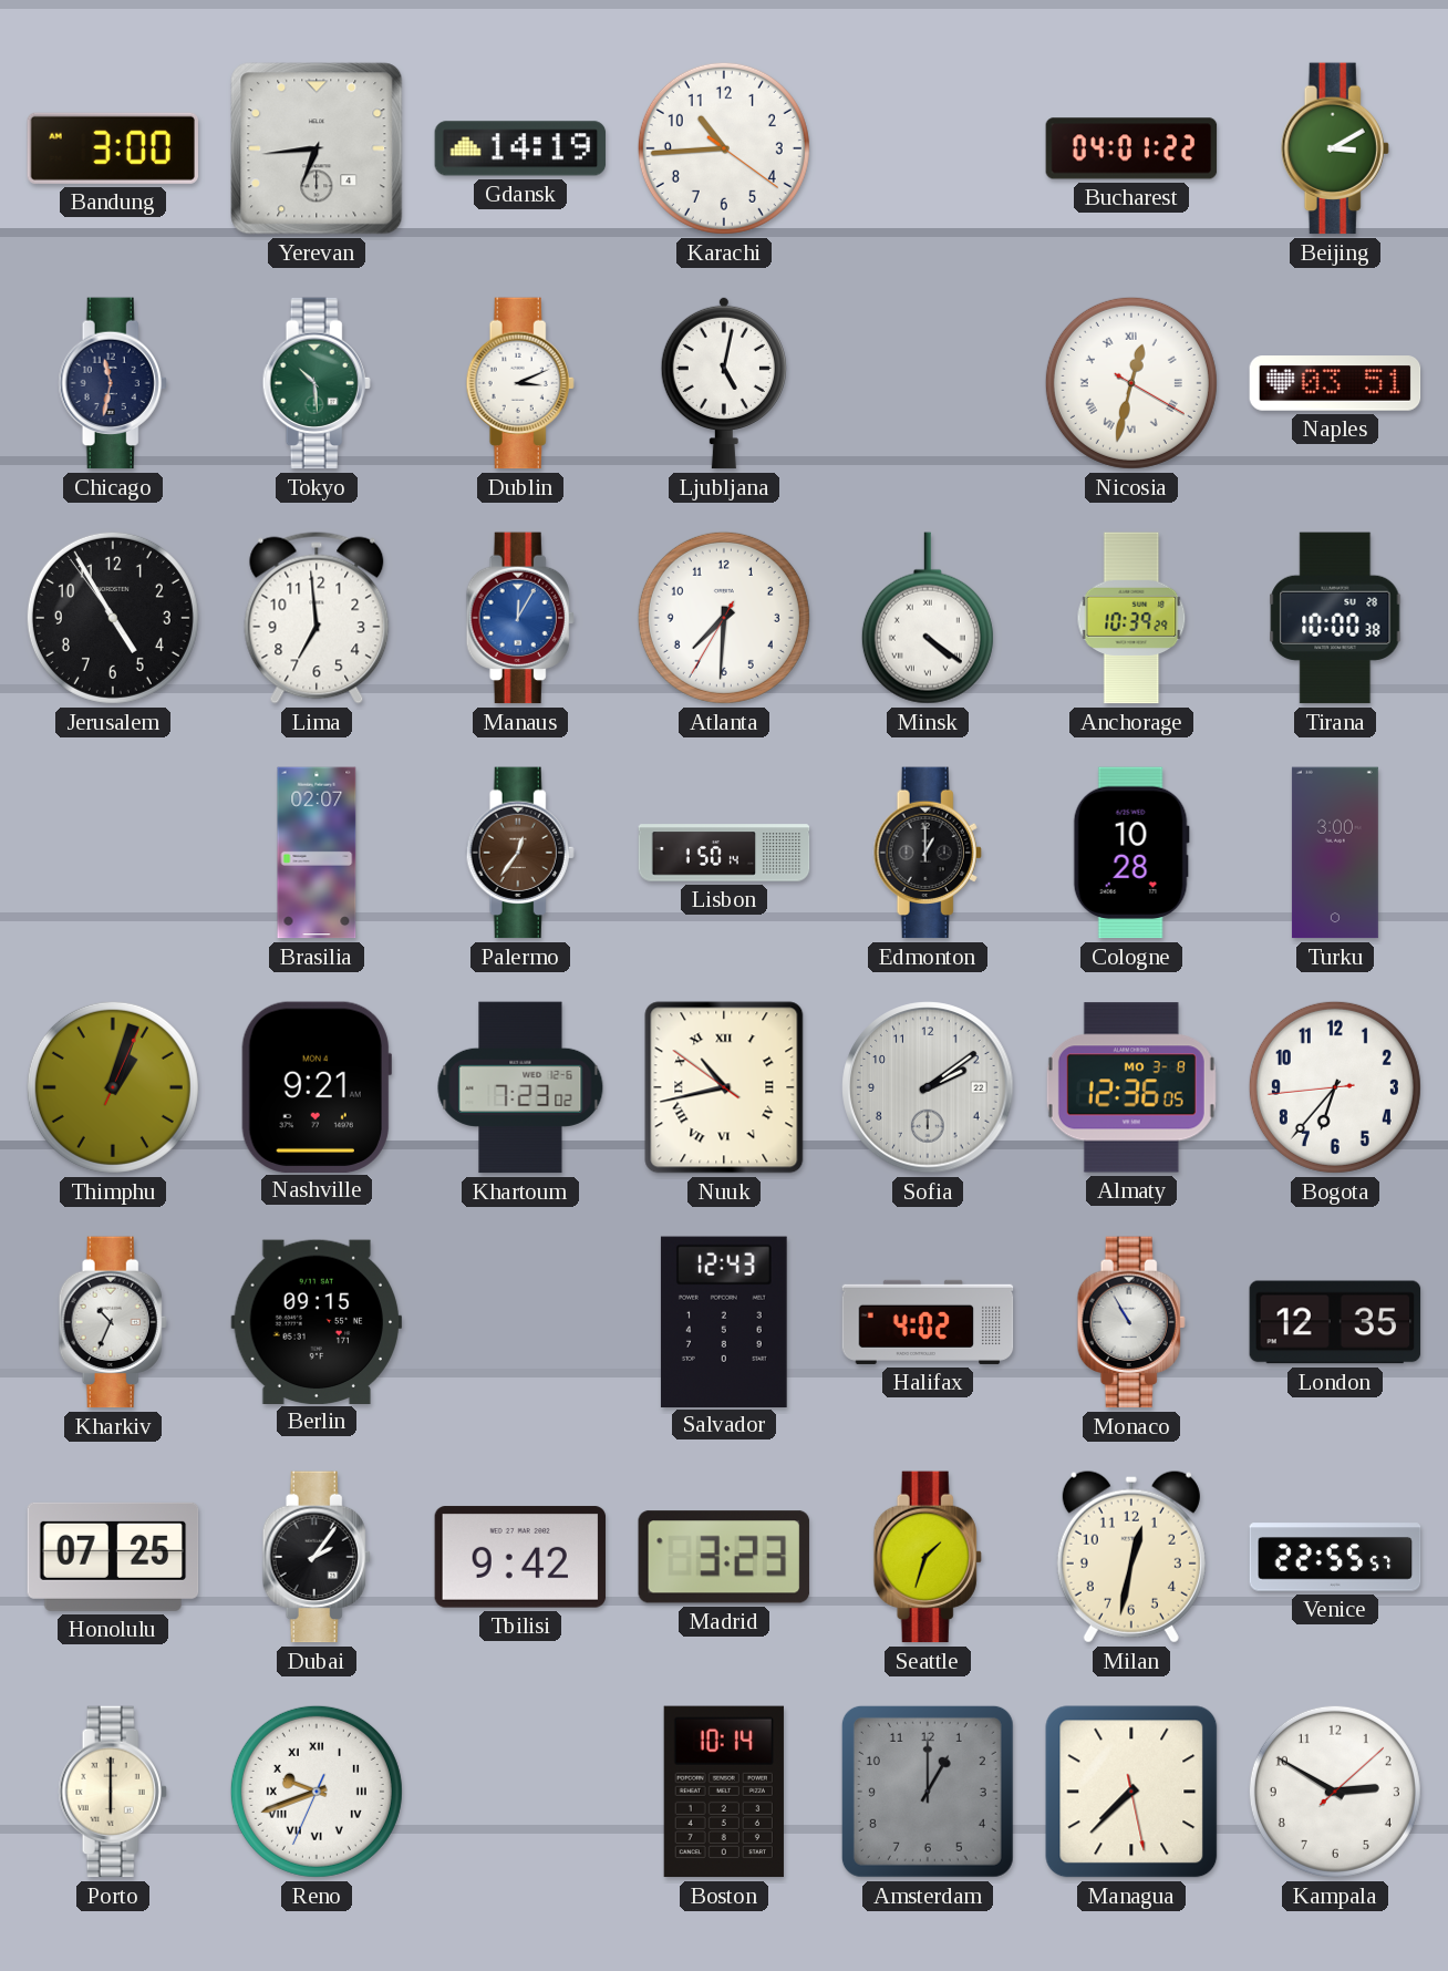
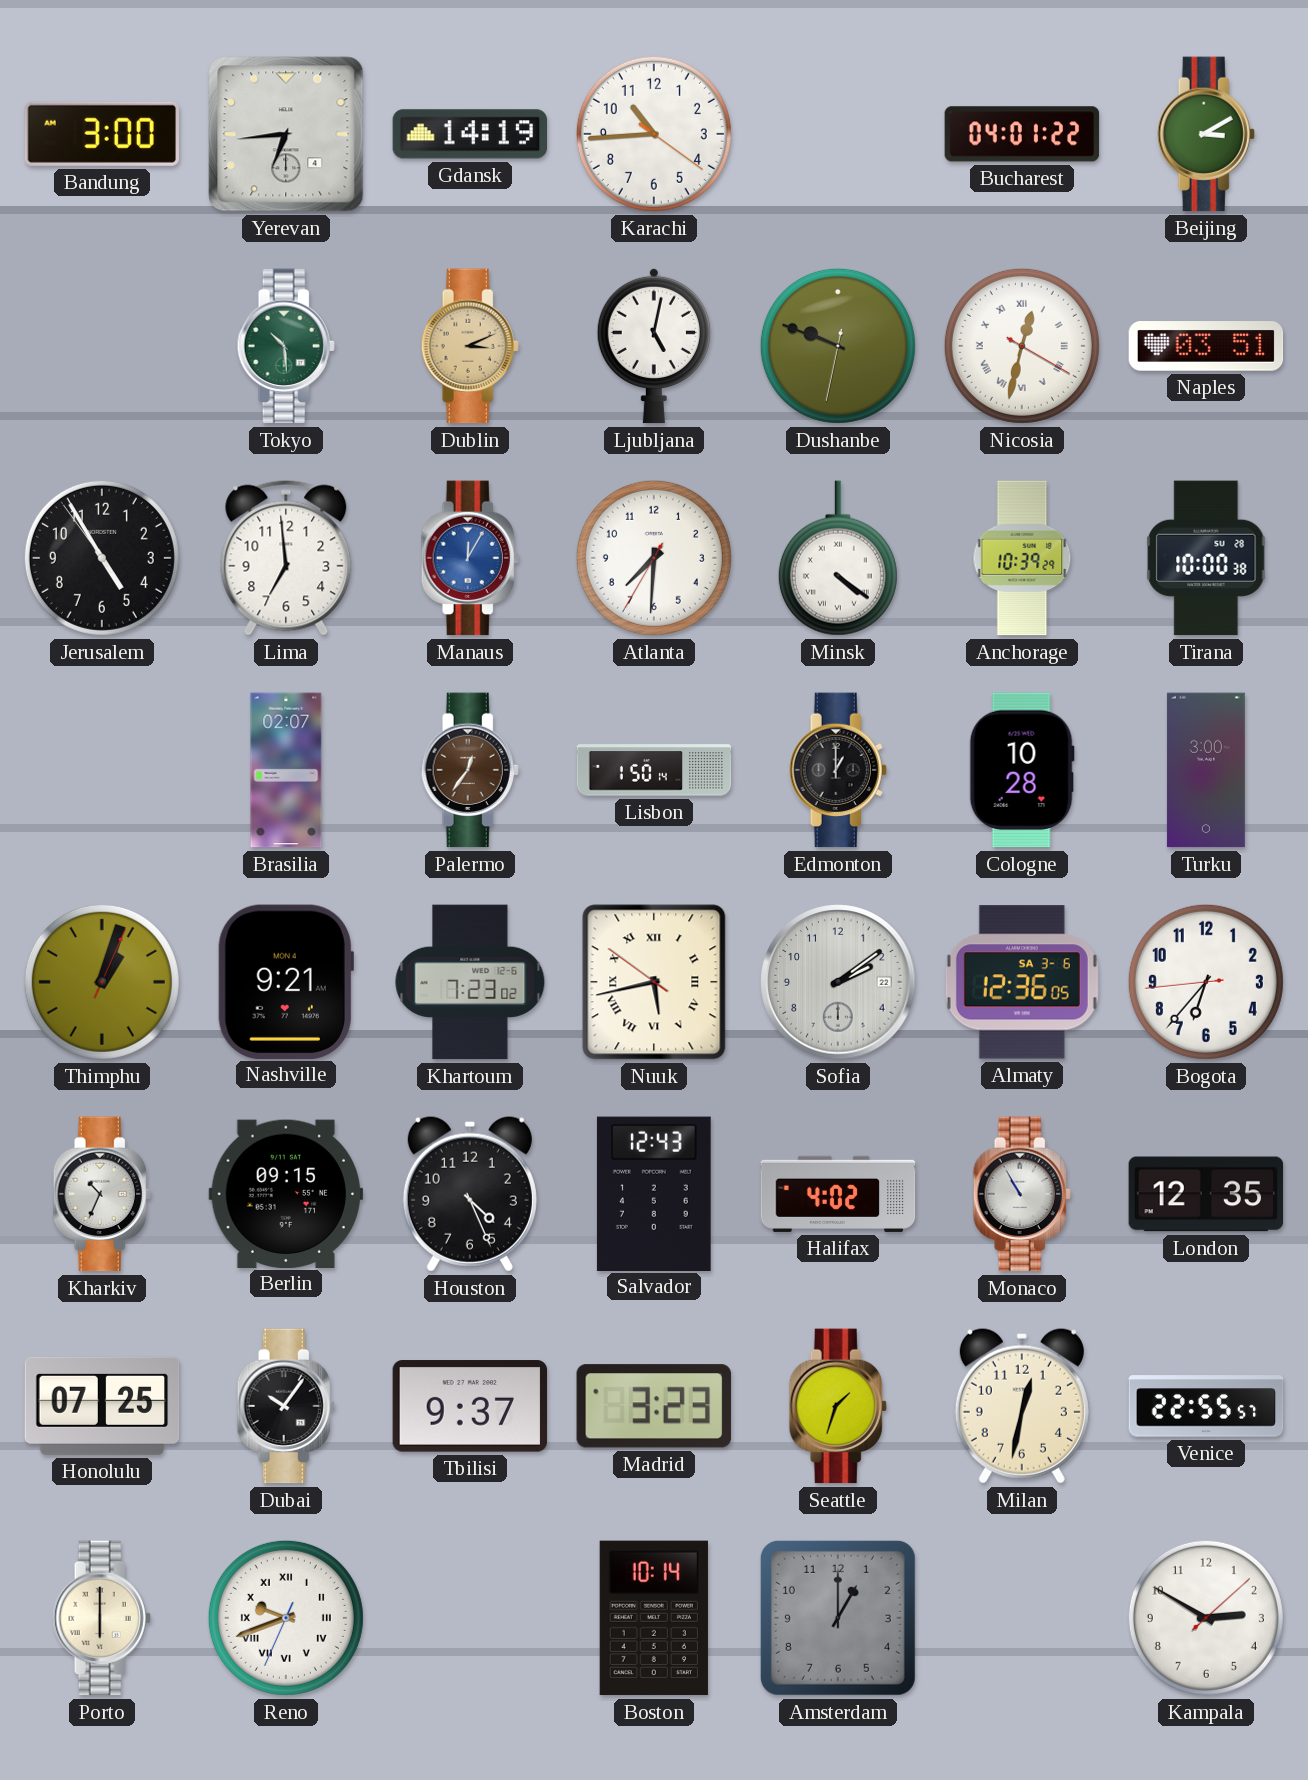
Chicago: 11:32 -> none
Dublin dial: white -> champagne
Dushanbe: none -> 9:48
Nuuk: 10:42 -> 5:42
Almaty date: MO 3-8 -> SA 3-6
Houston: none -> 4:26
Dubai: 2:06 -> 10:06
Tbilisi: 9:42 -> 9:37
Managua: 7:37 -> none
